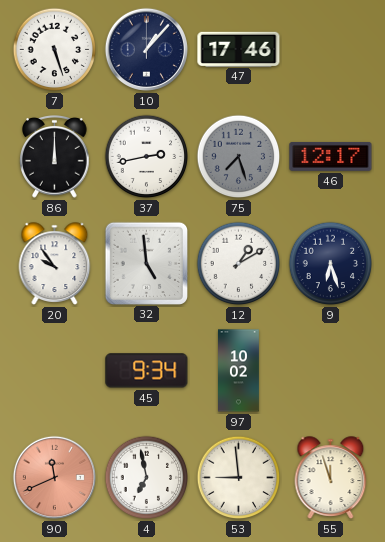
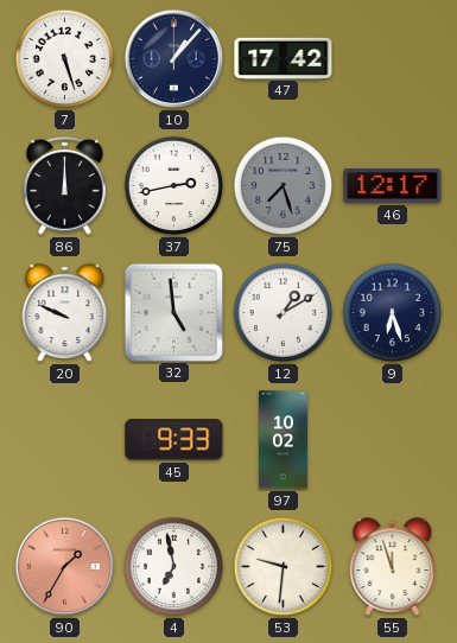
47: 17:46 -> 17:42
20: 9:54 -> 9:49
45: 9:34 -> 9:33
90: 11:41 -> 1:35
53: 8:59 -> 9:31
